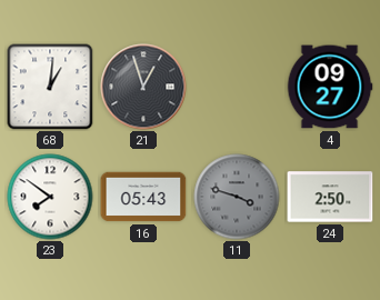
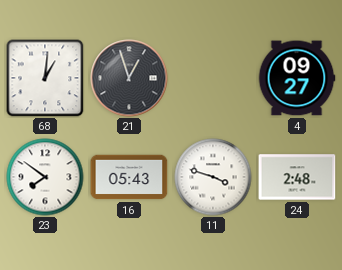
11 dial: grey -> white
24: 2:50 -> 2:48
